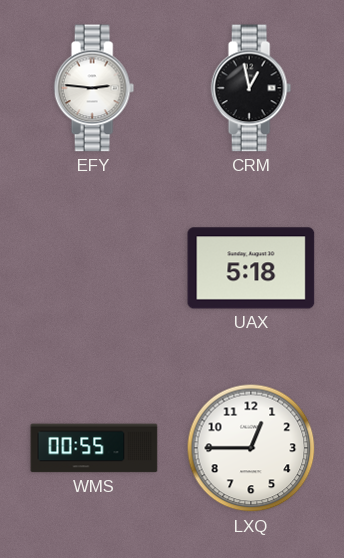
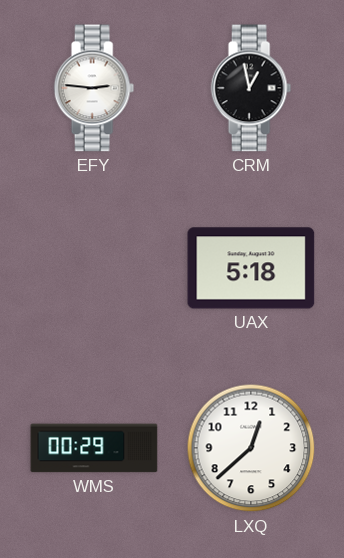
WMS: 00:55 -> 00:29
LXQ: 12:45 -> 12:38
